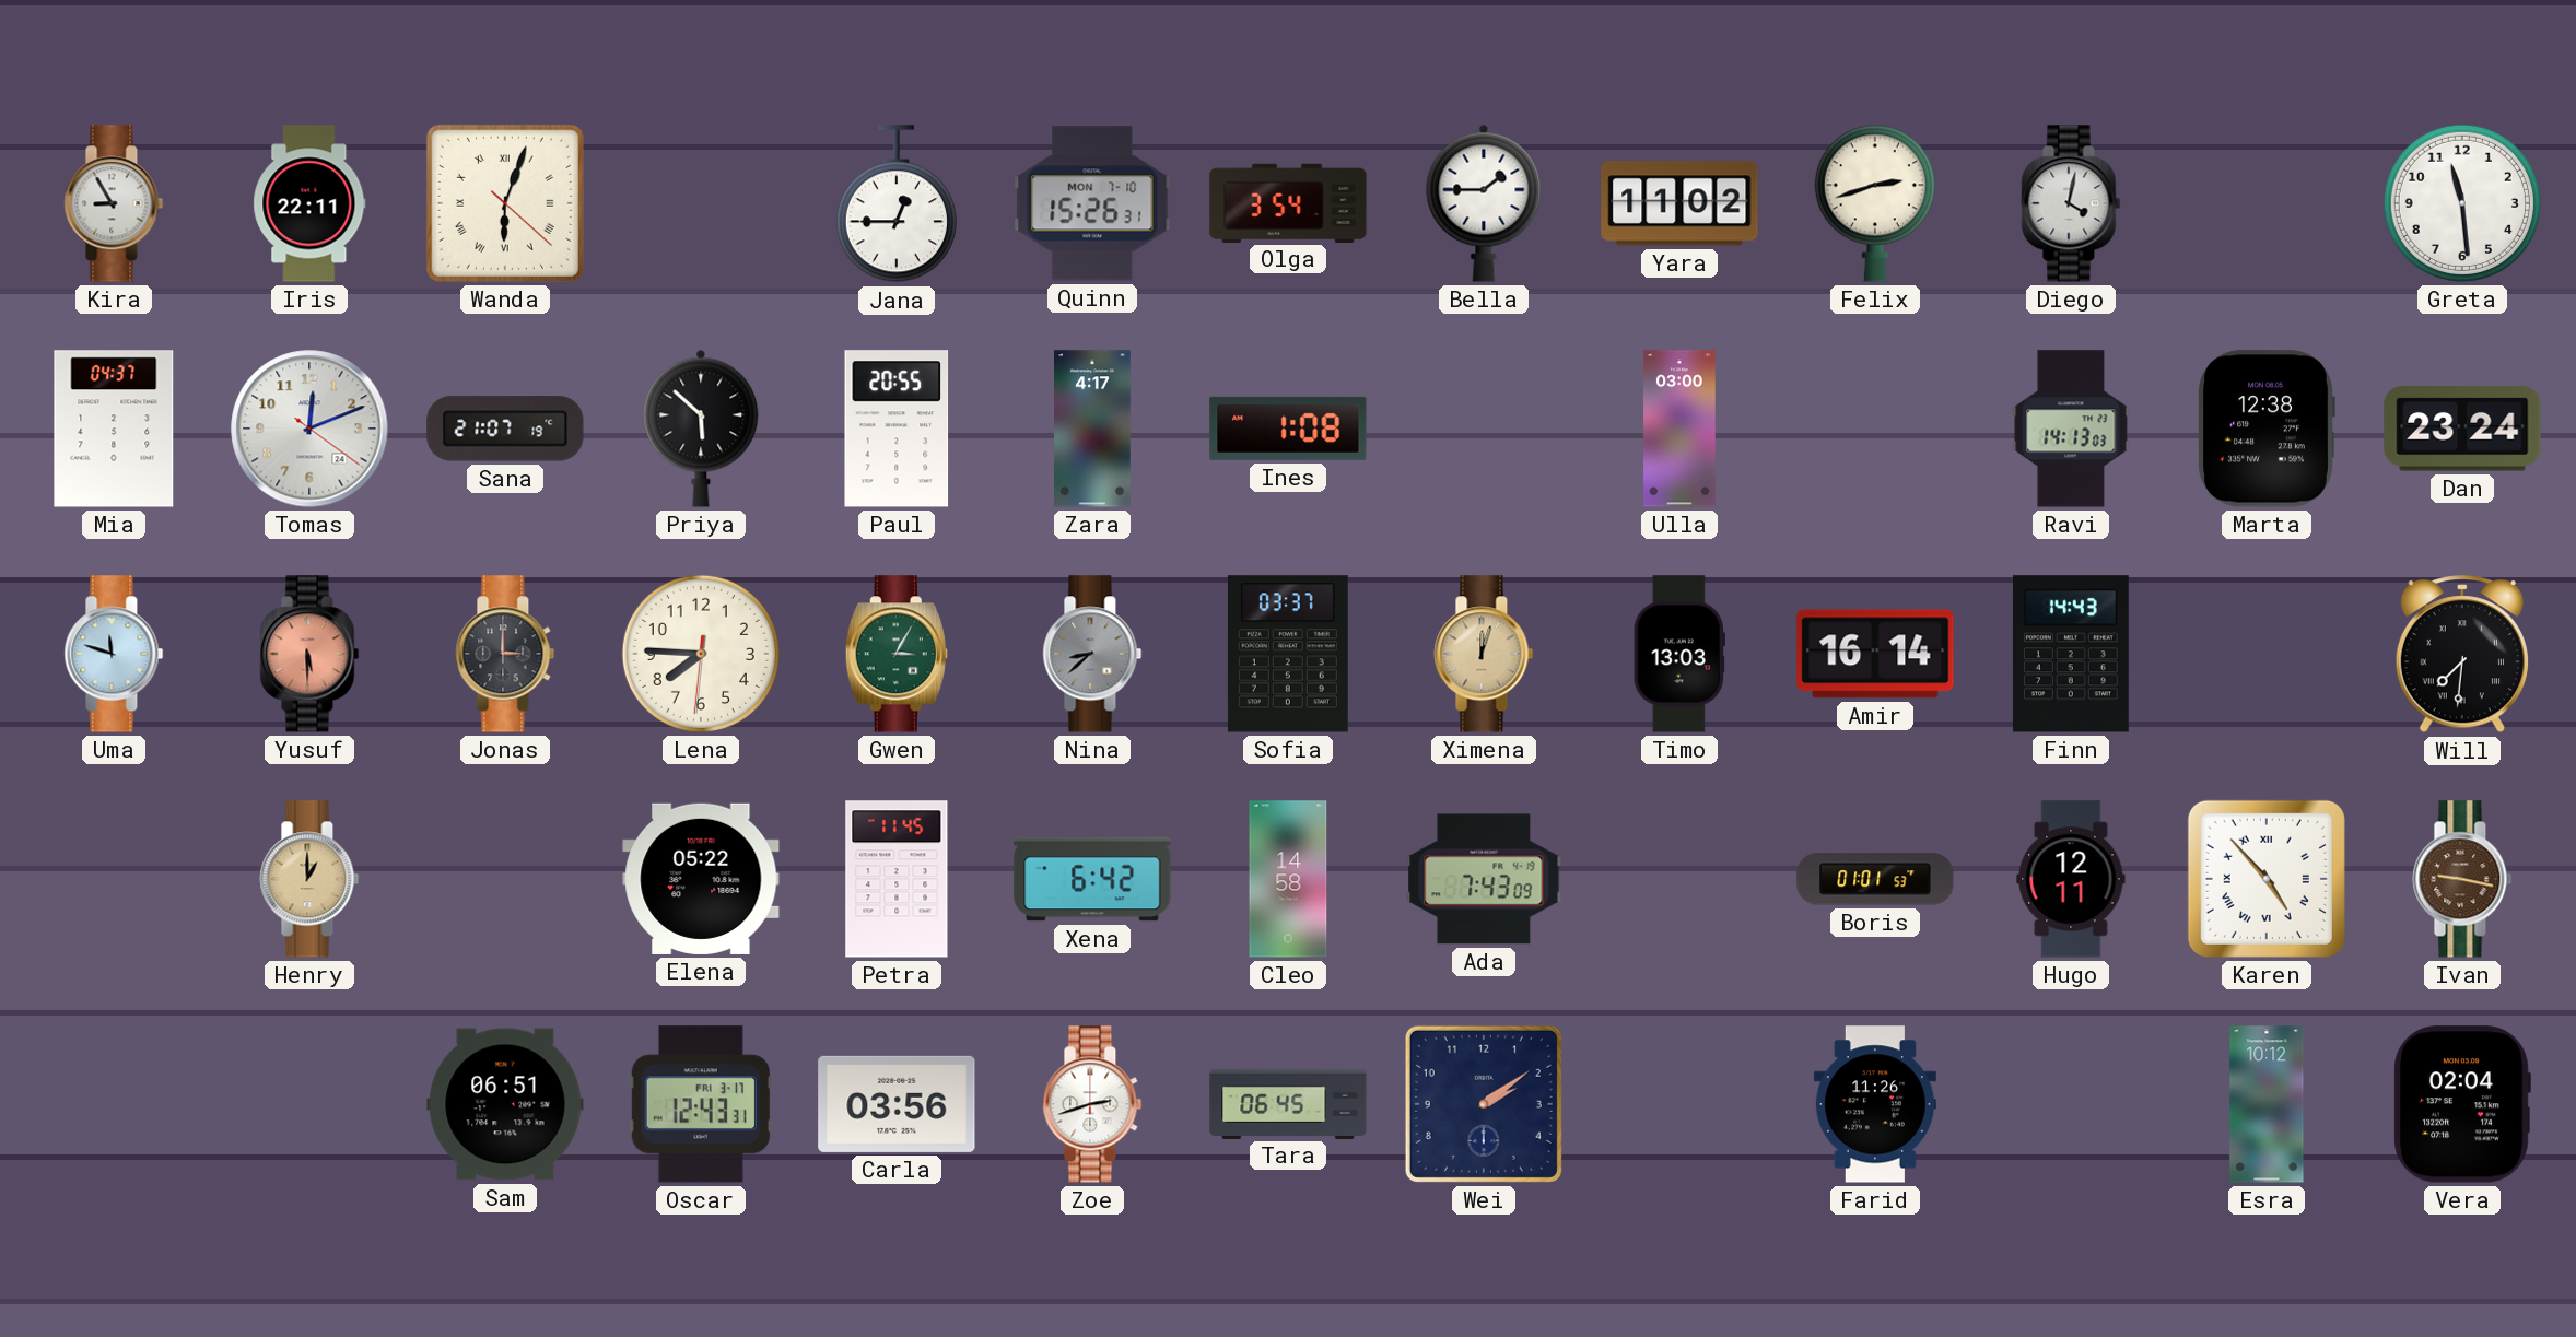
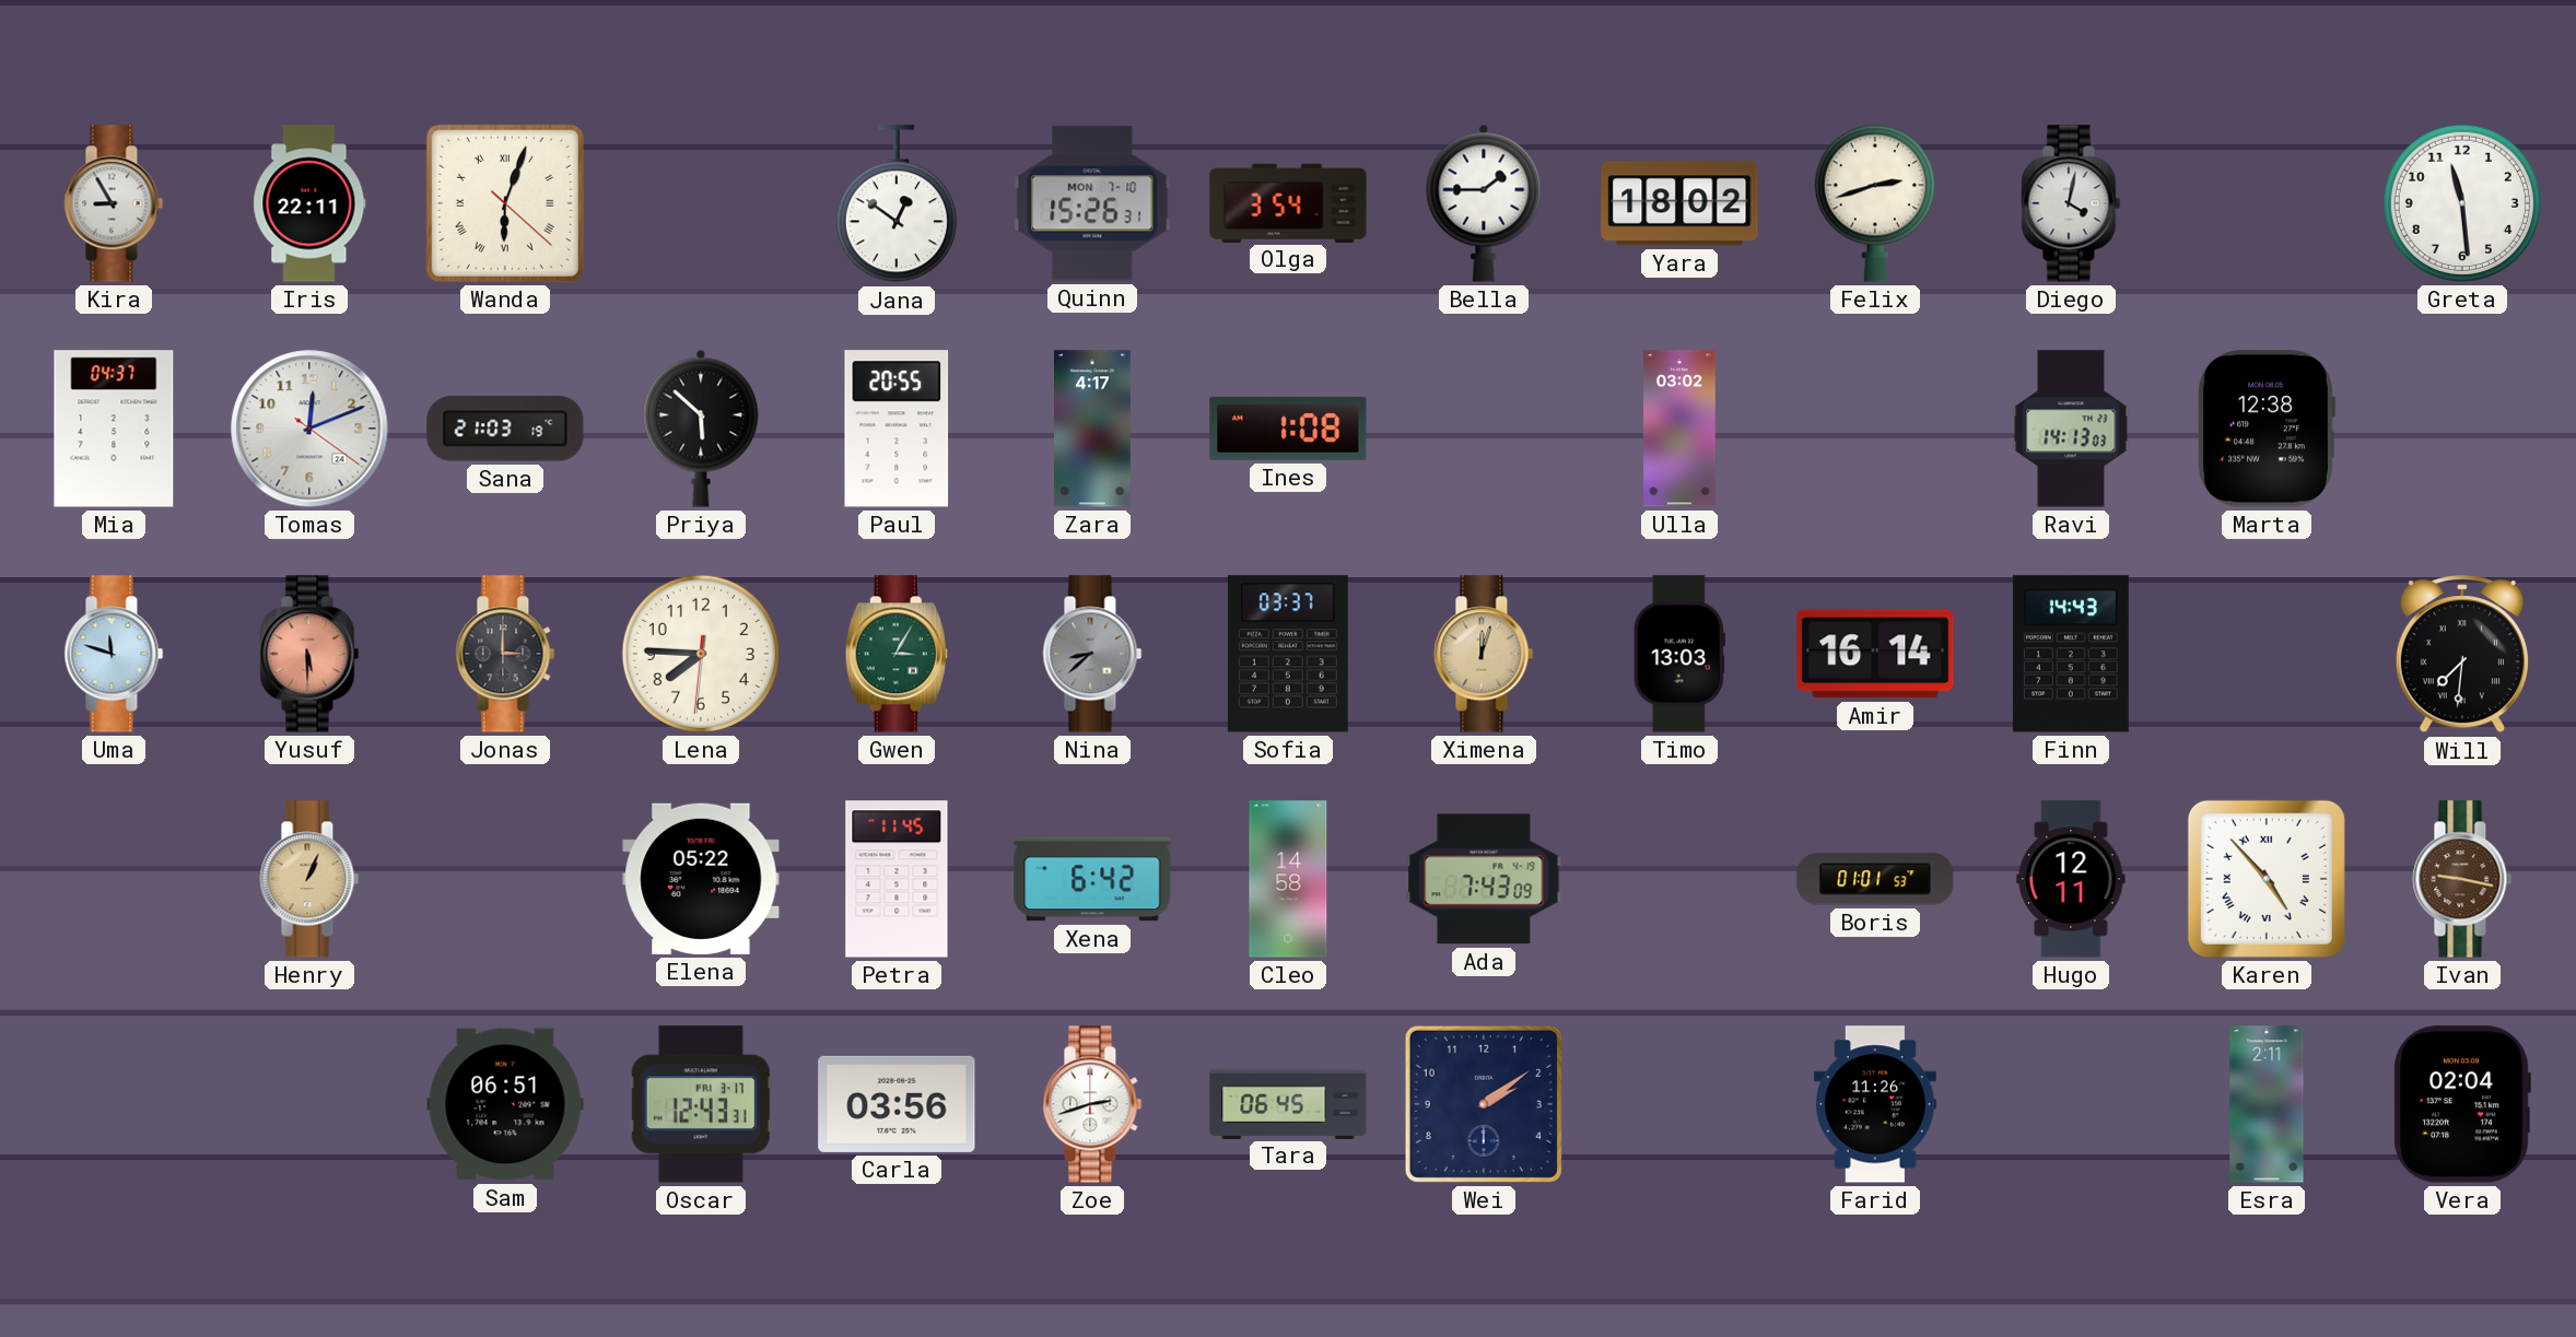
Jana: 12:45 -> 12:51
Yara: 11:02 -> 18:02
Sana: 21:07 -> 21:03
Ulla: 03:00 -> 03:02
Dan: 23:24 -> none
Henry: 1:00 -> 1:04
Esra: 10:12 -> 2:11
